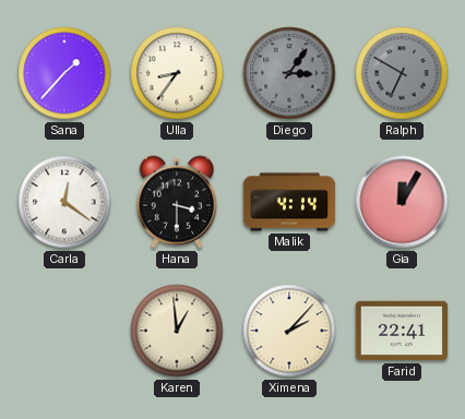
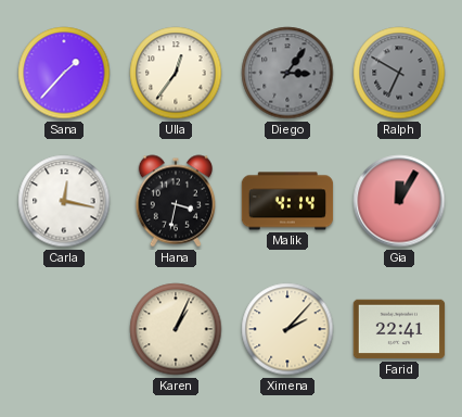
Ulla: 8:36 -> 12:36
Carla: 12:21 -> 12:17
Hana: 3:30 -> 3:32
Karen: 12:59 -> 1:04
